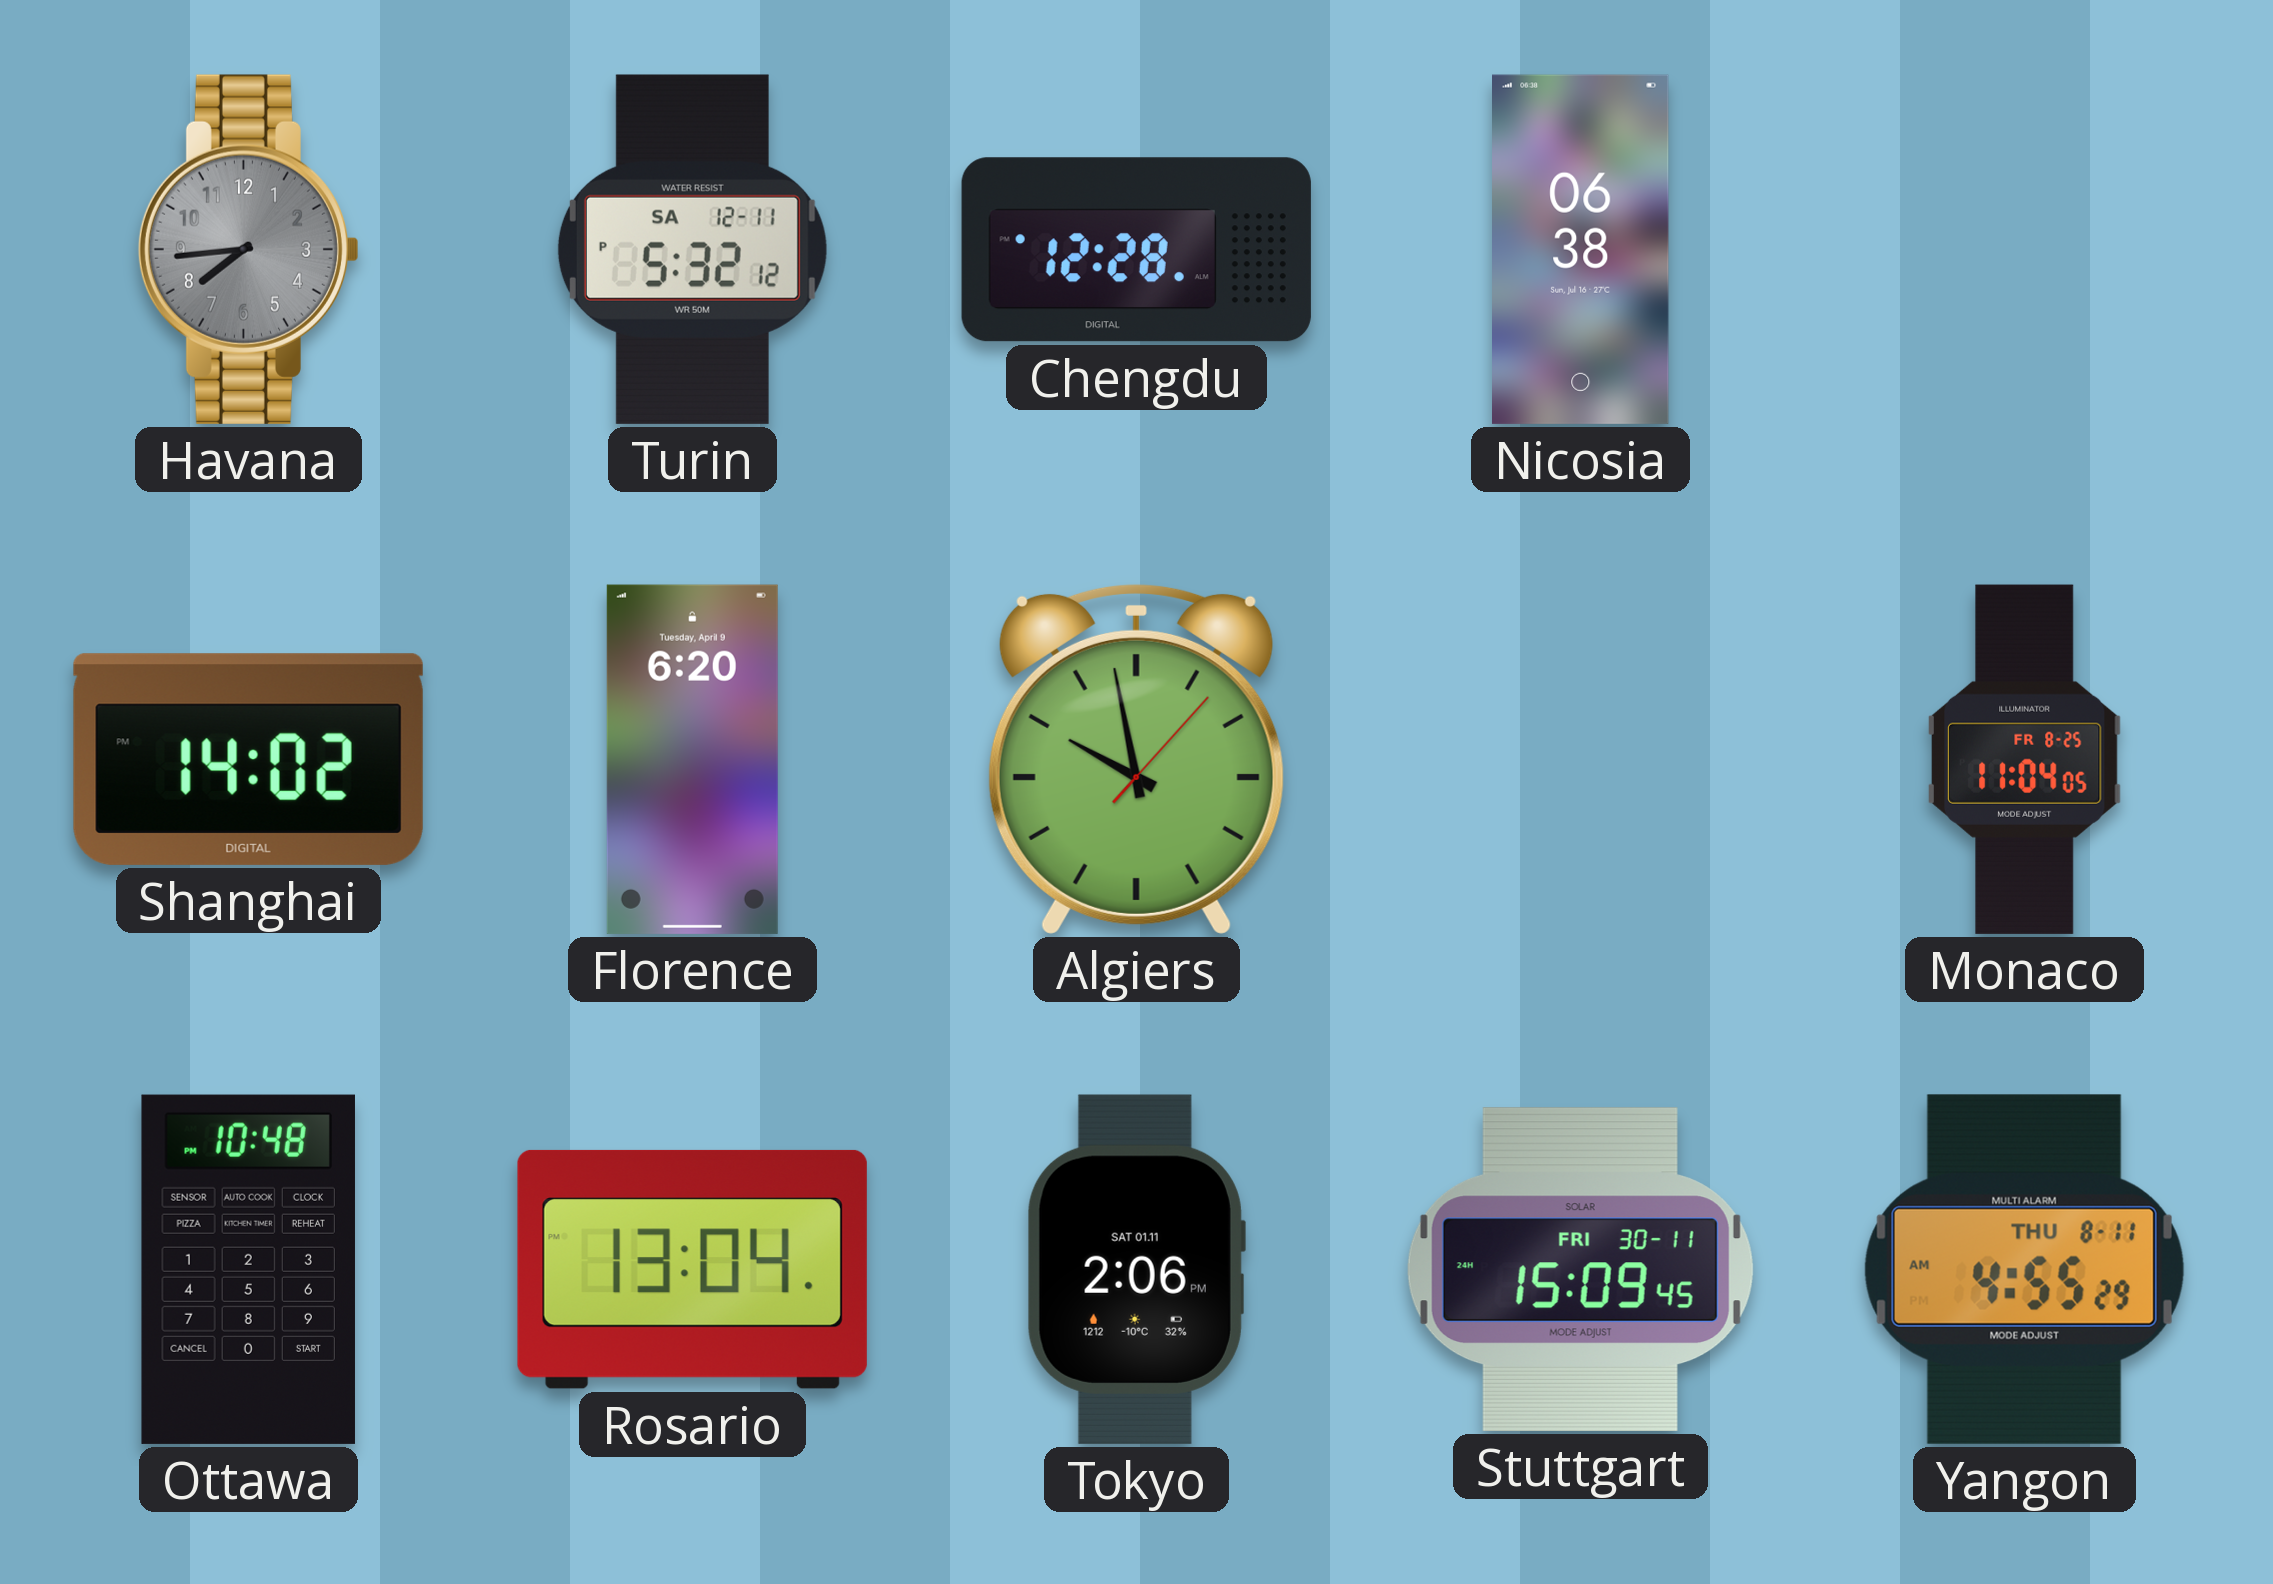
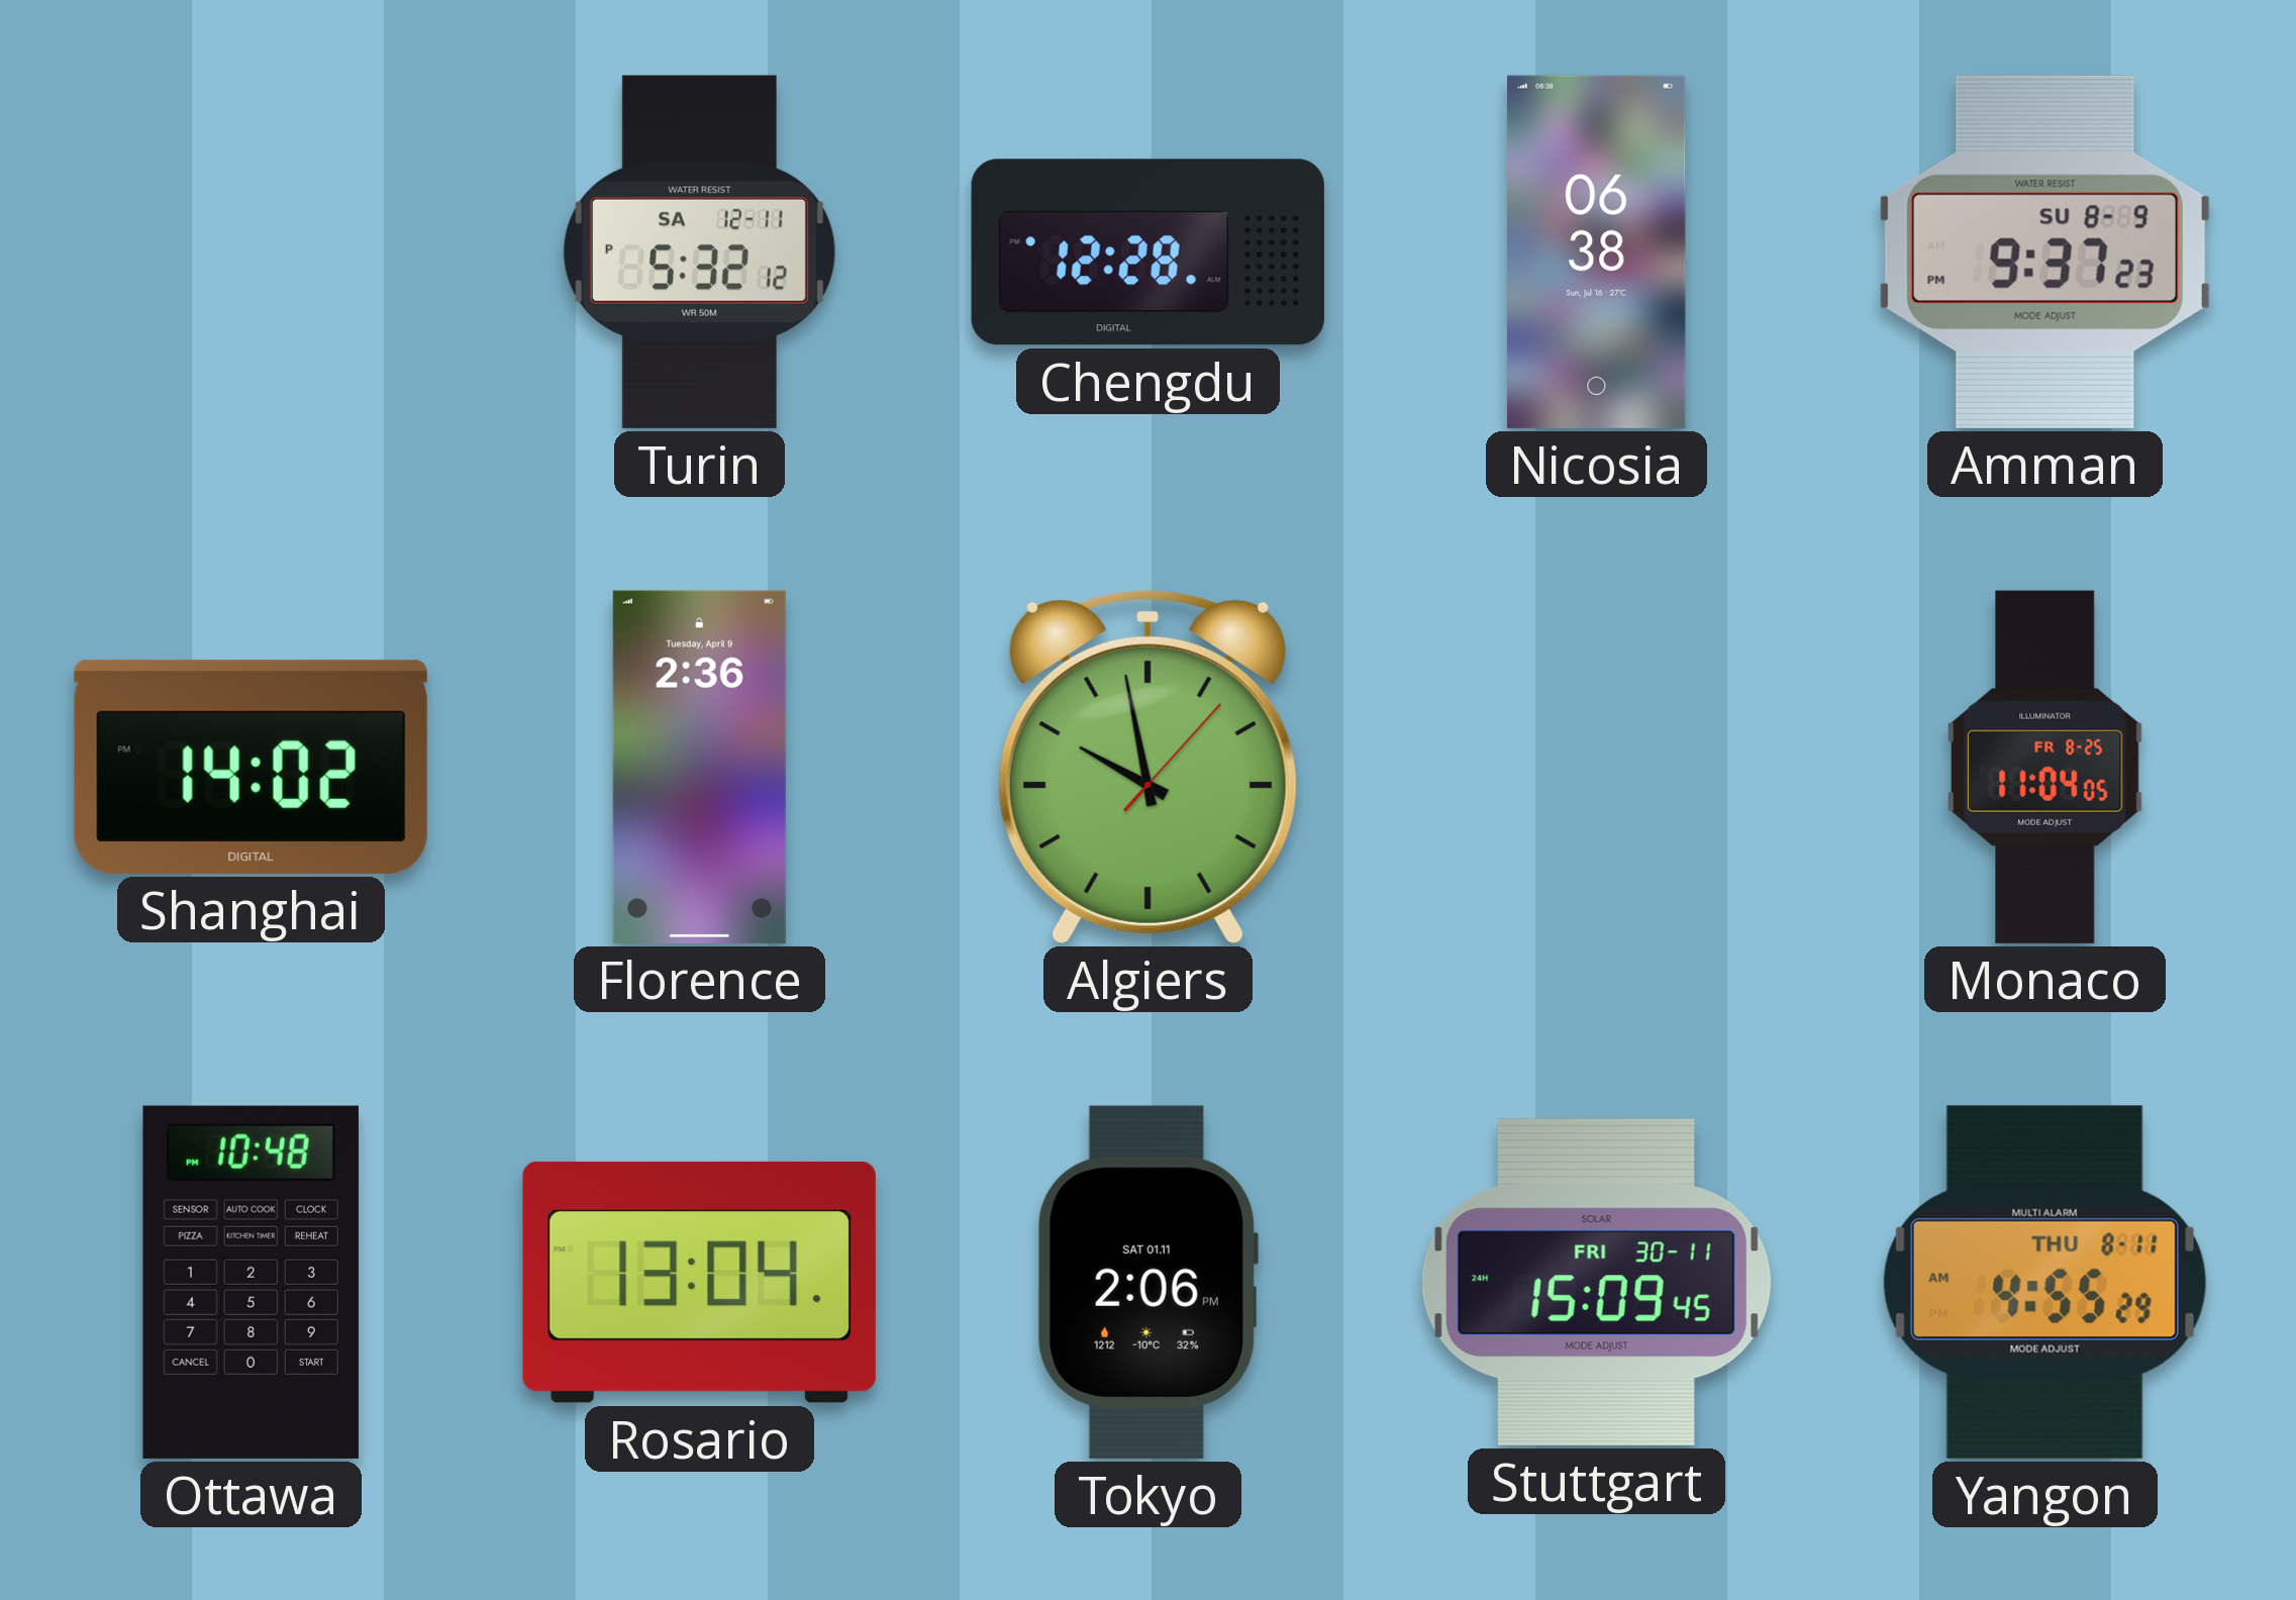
Havana: 7:44 -> none
Amman: none -> 9:37
Florence: 6:20 -> 2:36
